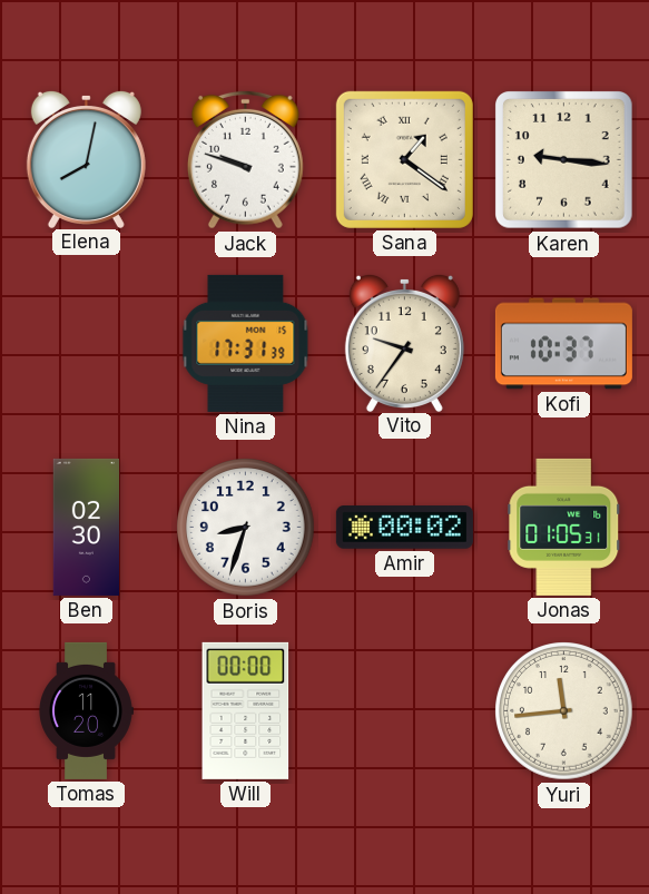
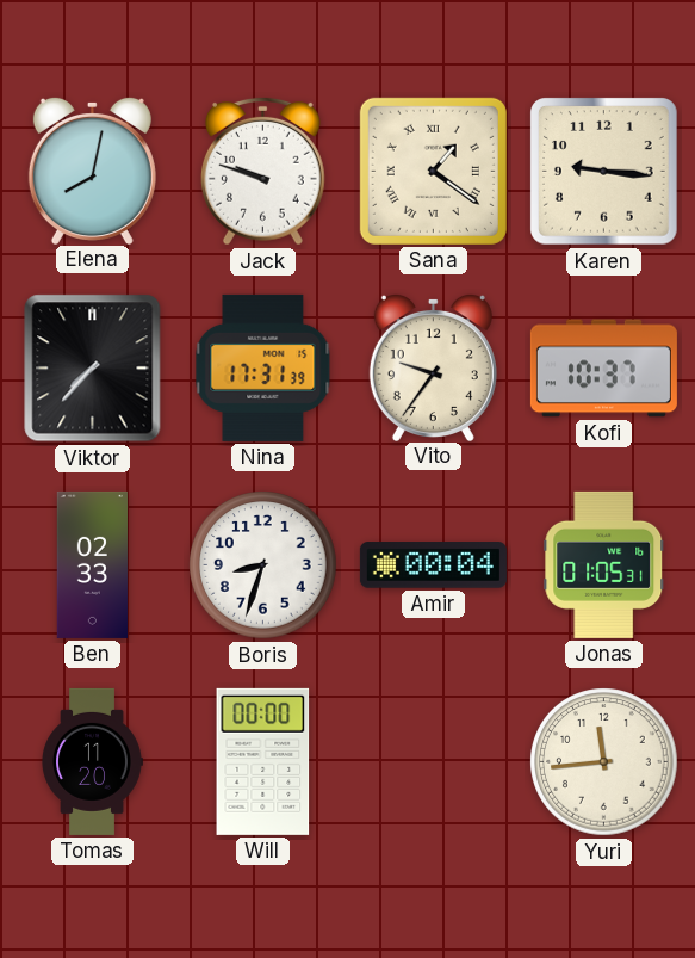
Viktor: none -> 7:37
Ben: 02:30 -> 02:33
Amir: 00:02 -> 00:04
